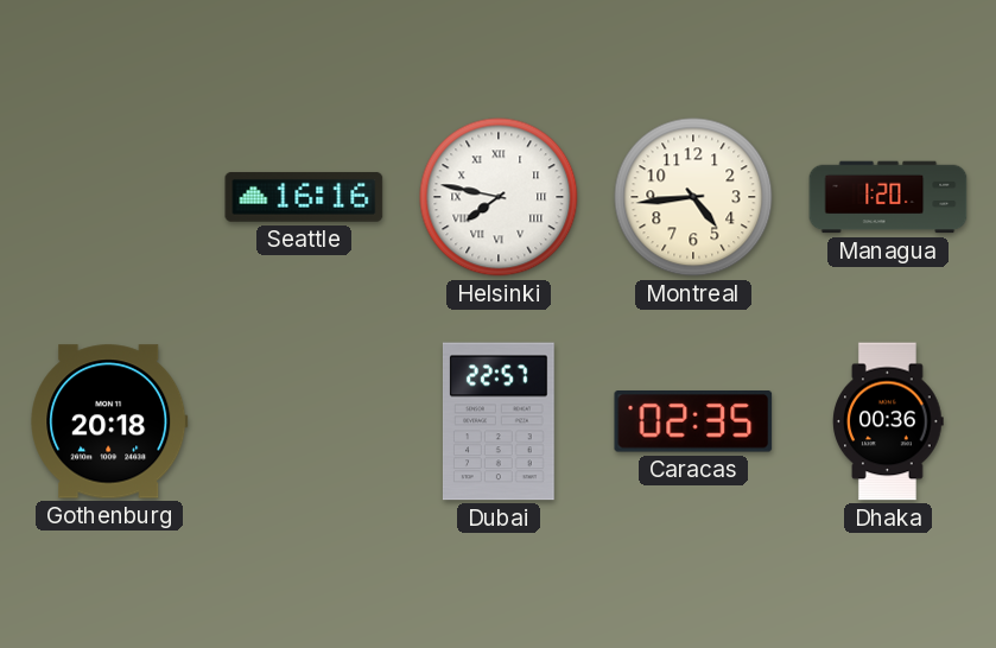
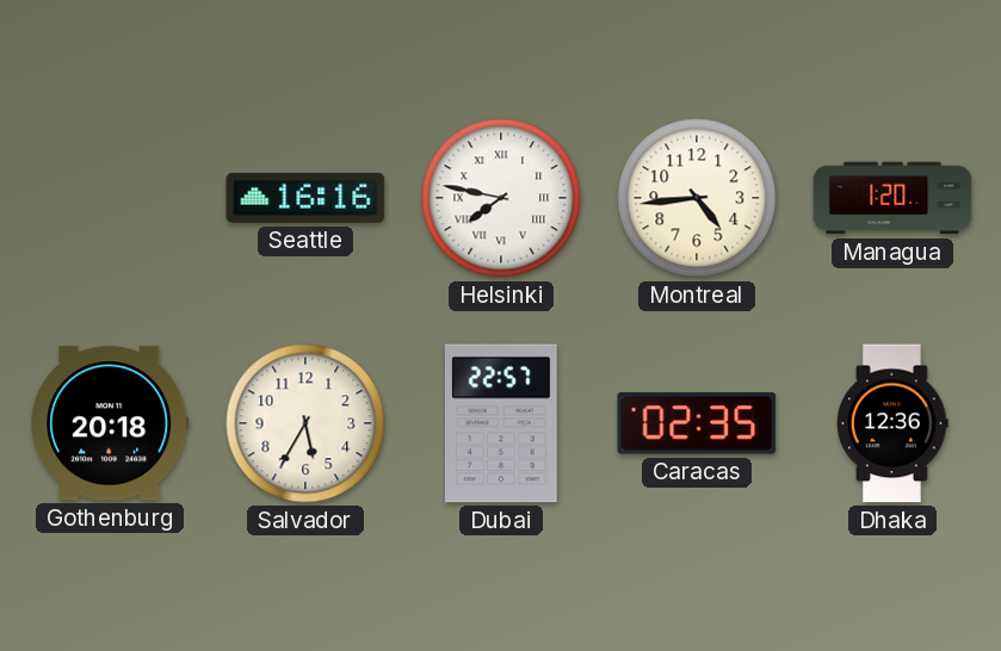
Salvador: none -> 5:35
Dhaka: 00:36 -> 12:36
